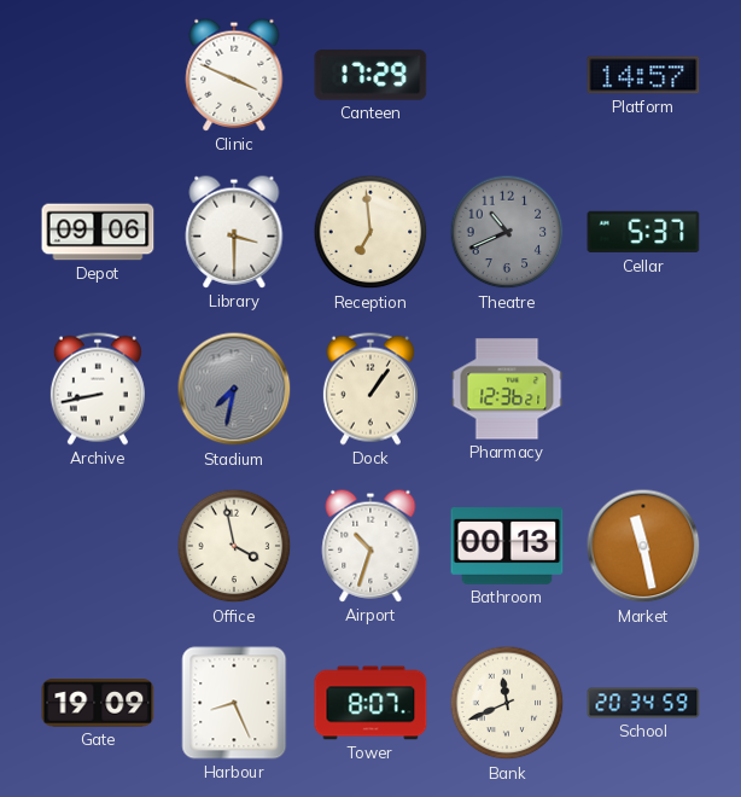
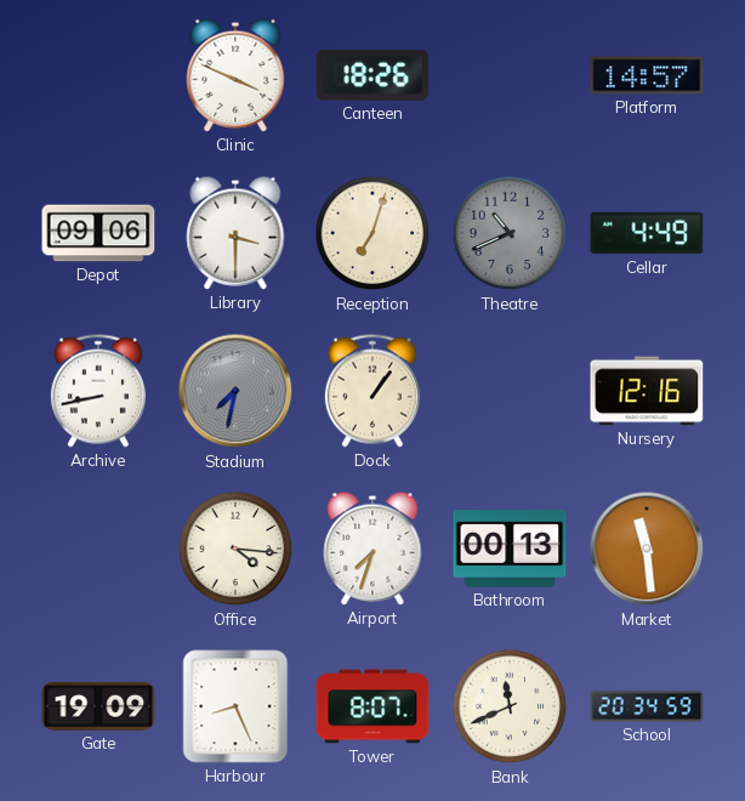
Canteen: 17:29 -> 18:26
Reception: 6:59 -> 7:03
Cellar: 5:37 -> 4:49
Pharmacy: 12:36 -> none
Nursery: none -> 12:16
Office: 3:58 -> 4:16
Airport: 10:33 -> 7:33
Market: 11:28 -> 11:29
